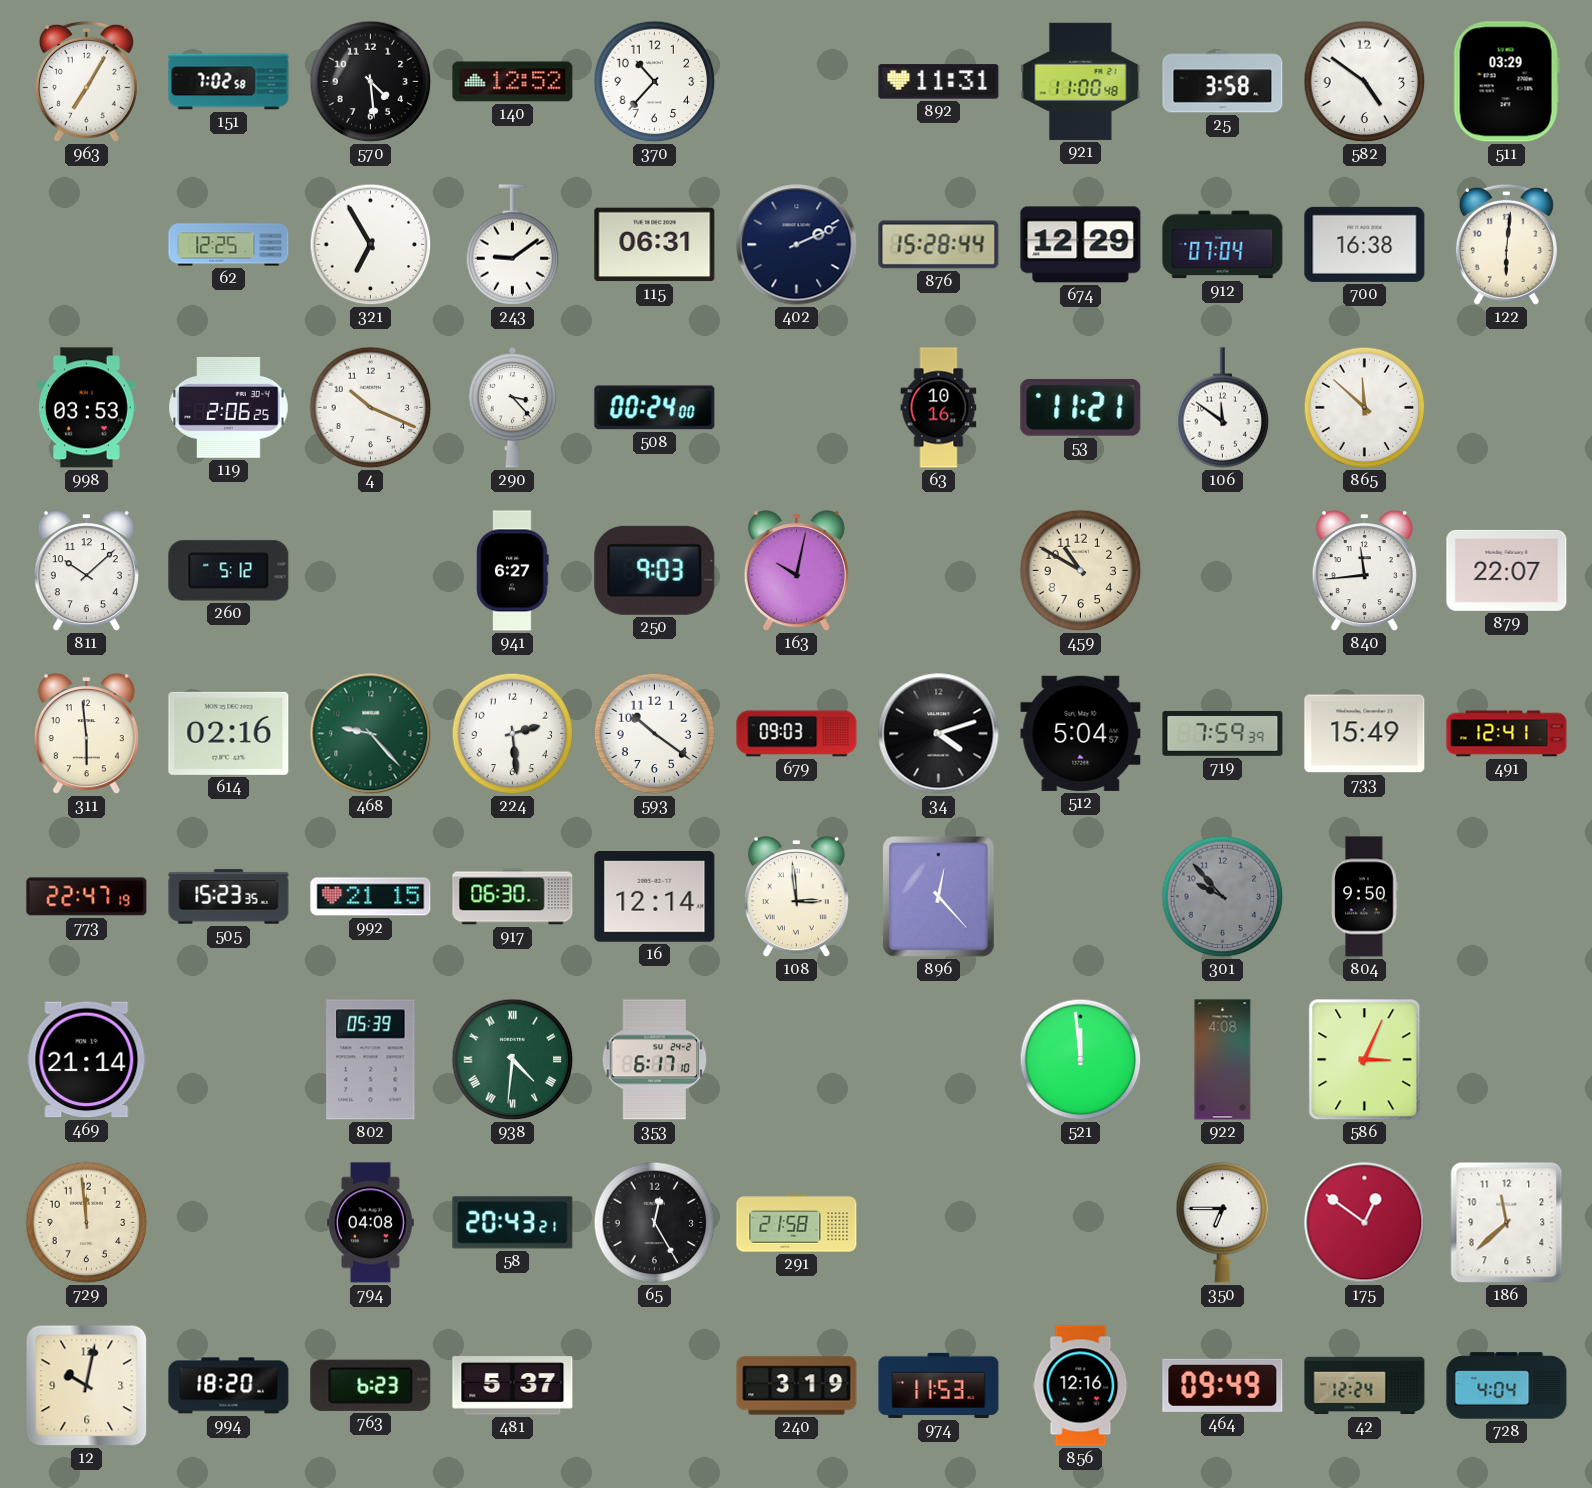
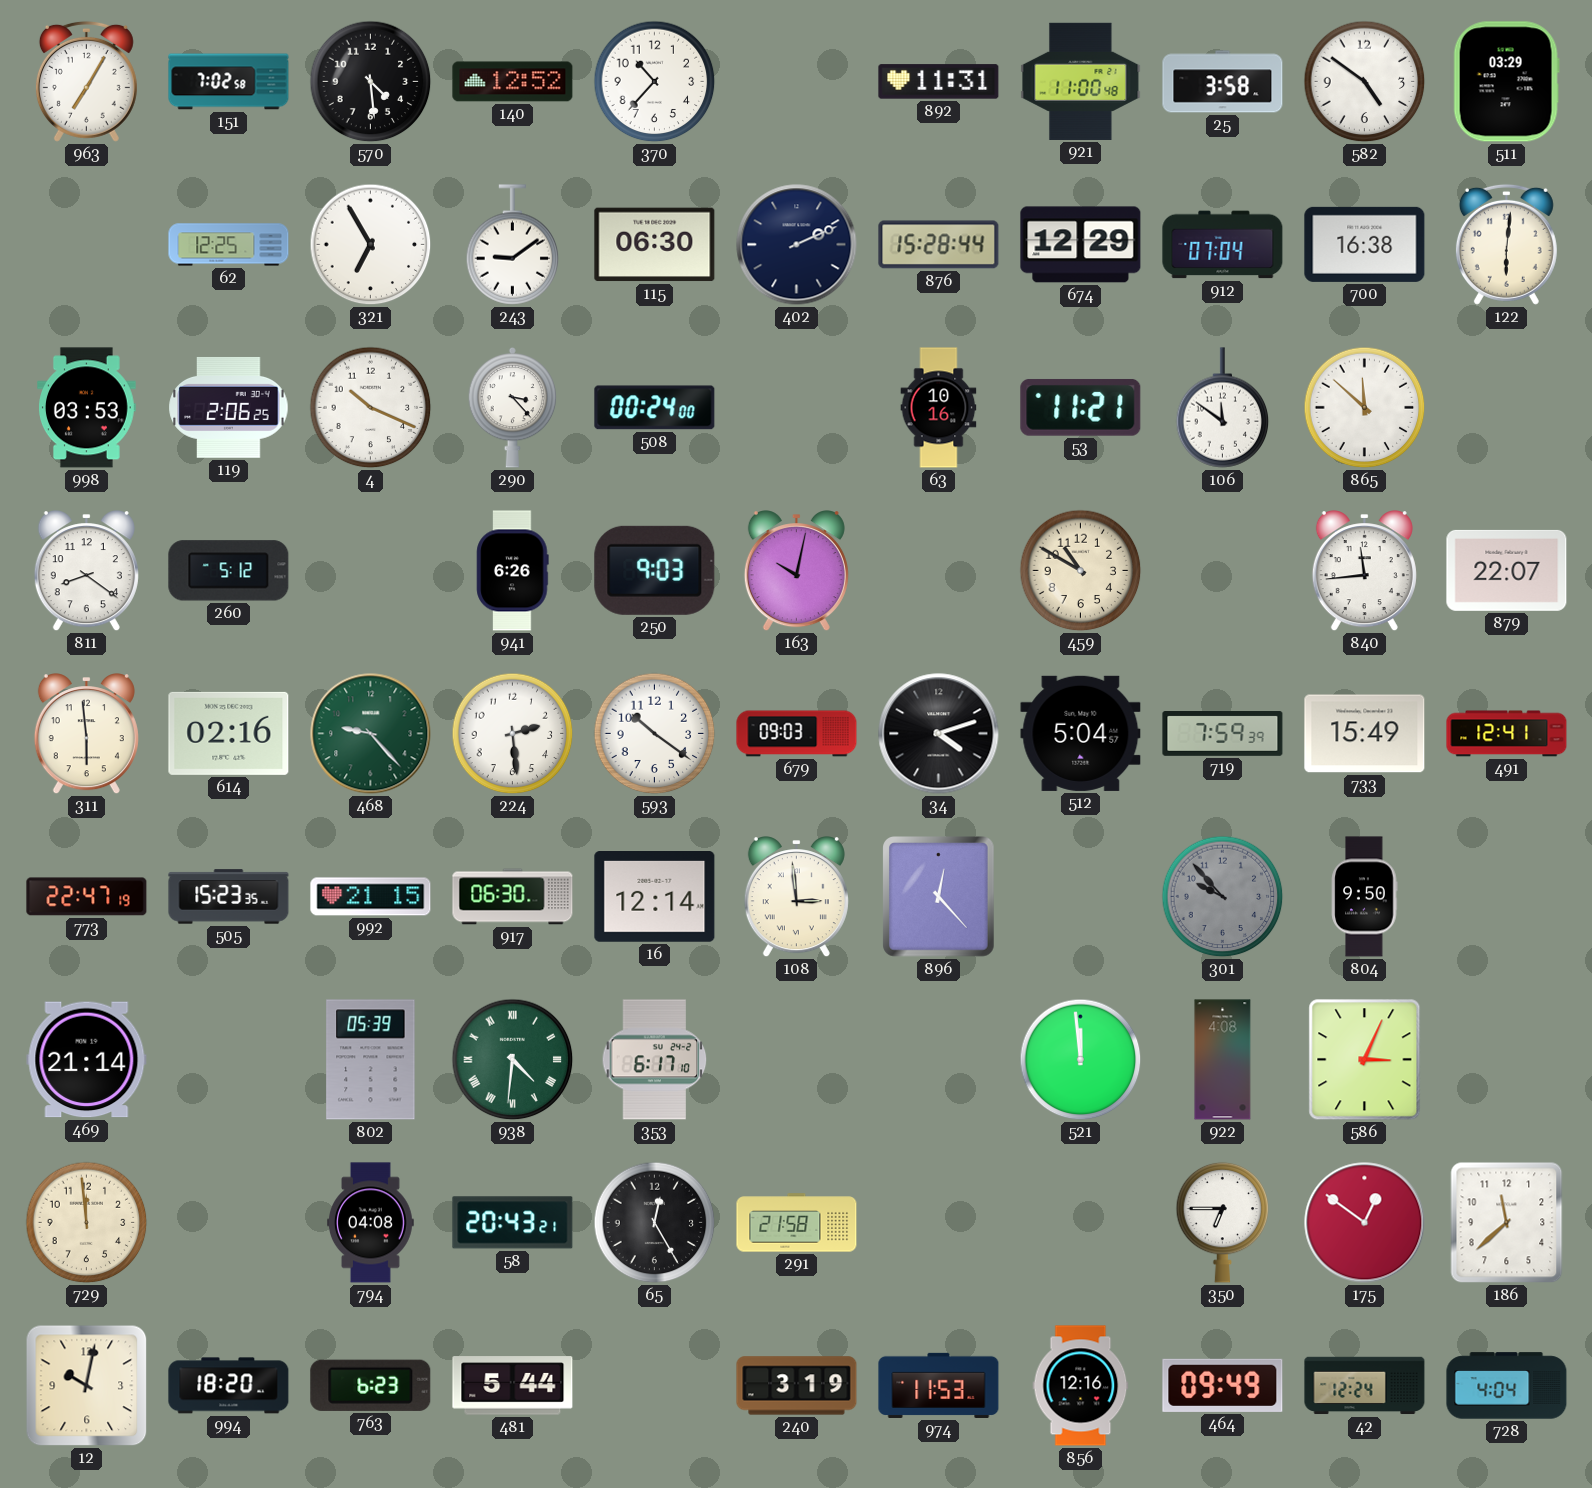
115: 06:31 -> 06:30
811: 10:08 -> 8:21
941: 6:27 -> 6:26
481: 5:37 -> 5:44
